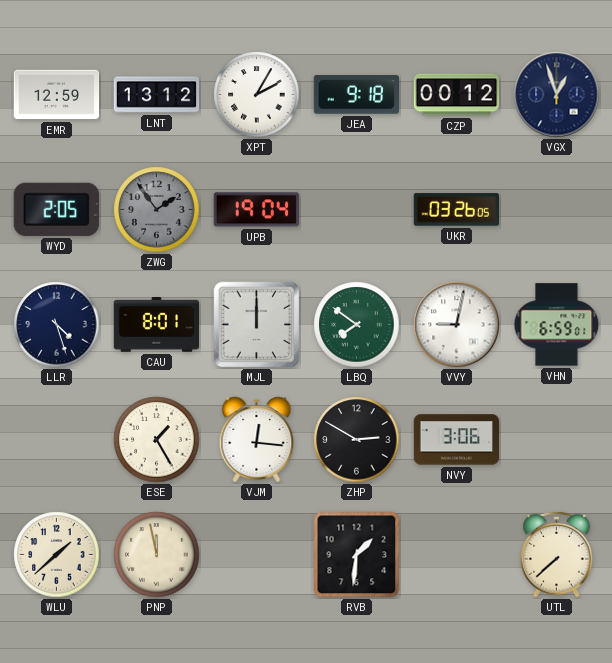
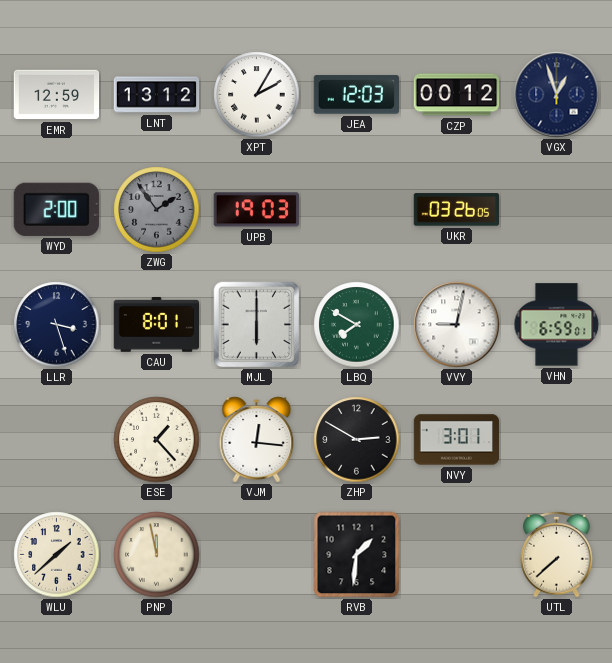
JEA: 9:18 -> 12:03
WYD: 2:05 -> 2:00
UPB: 19:04 -> 19:03
LLR: 4:27 -> 3:27
MJL: 12:00 -> 6:00
LBQ: 7:51 -> 7:50
ESE: 1:25 -> 1:23
NVY: 3:06 -> 3:01
